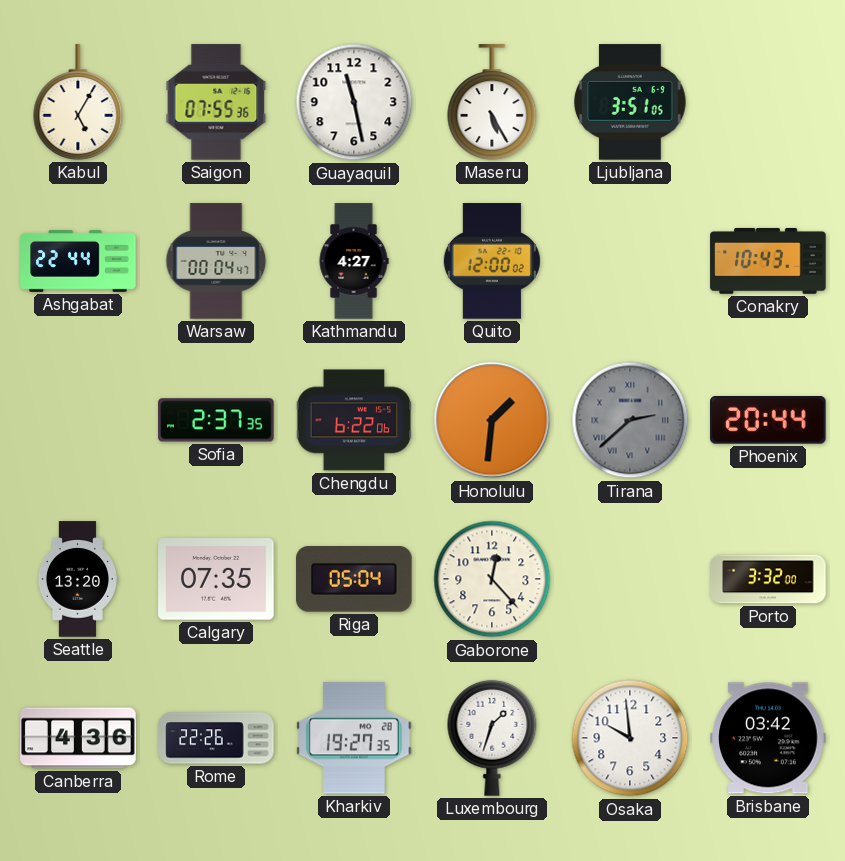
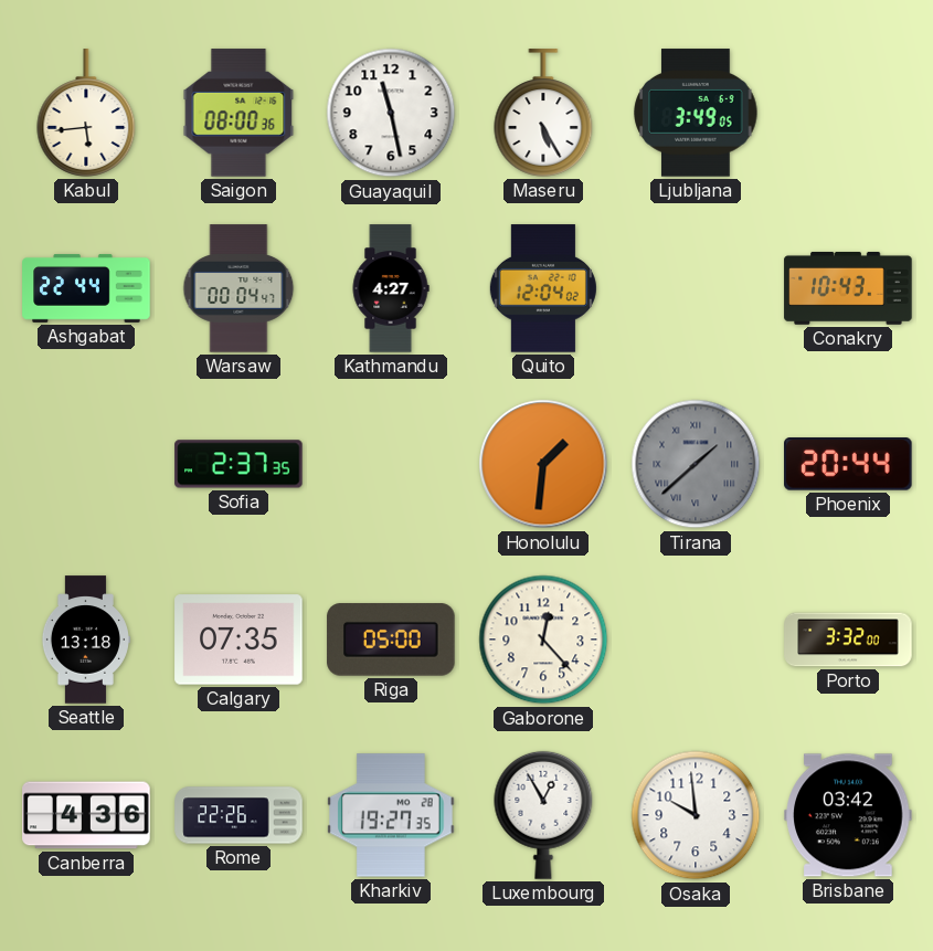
Kabul: 5:05 -> 5:44
Saigon: 07:55 -> 08:00
Ljubljana: 3:51 -> 3:49
Quito: 12:00 -> 12:04
Chengdu: 6:22 -> none
Tirana: 2:38 -> 1:38
Seattle: 13:20 -> 13:18
Riga: 05:04 -> 05:00
Luxembourg: 1:33 -> 12:55
